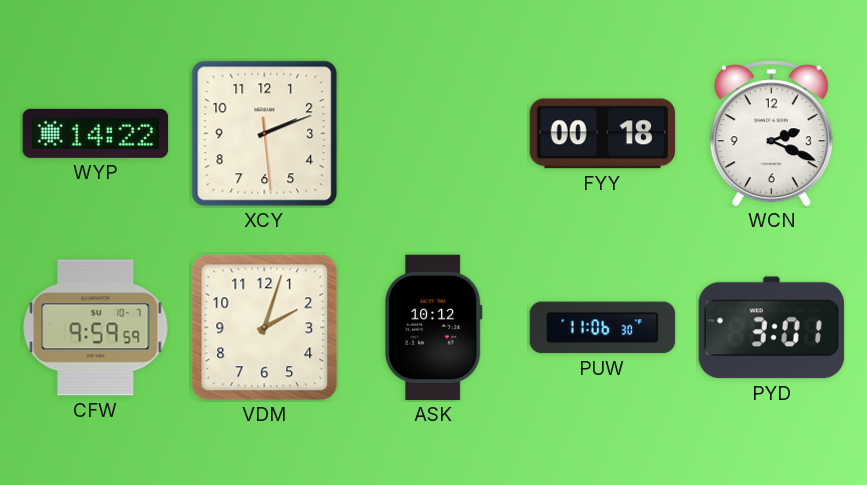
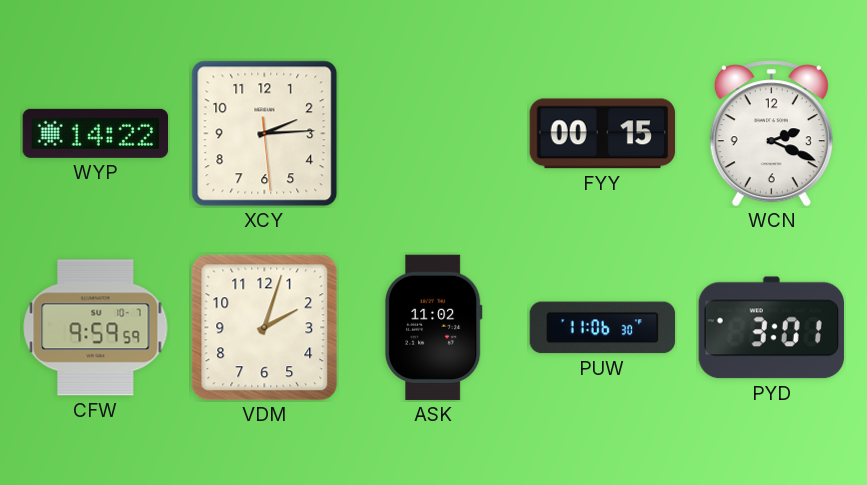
XCY: 2:11 -> 2:14
FYY: 00:18 -> 00:15
ASK: 10:12 -> 11:02
